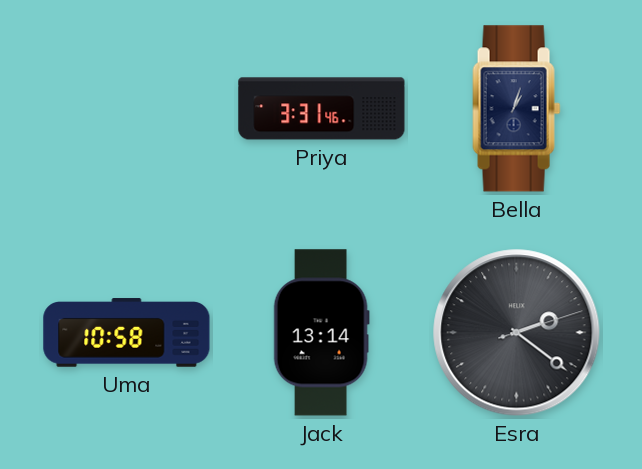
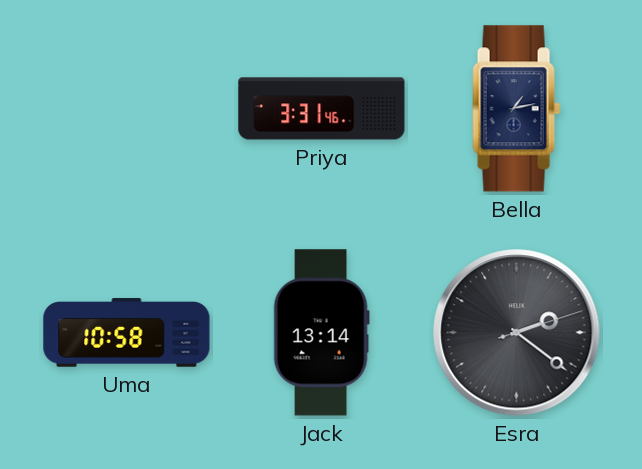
Bella: 1:03 -> 1:13
